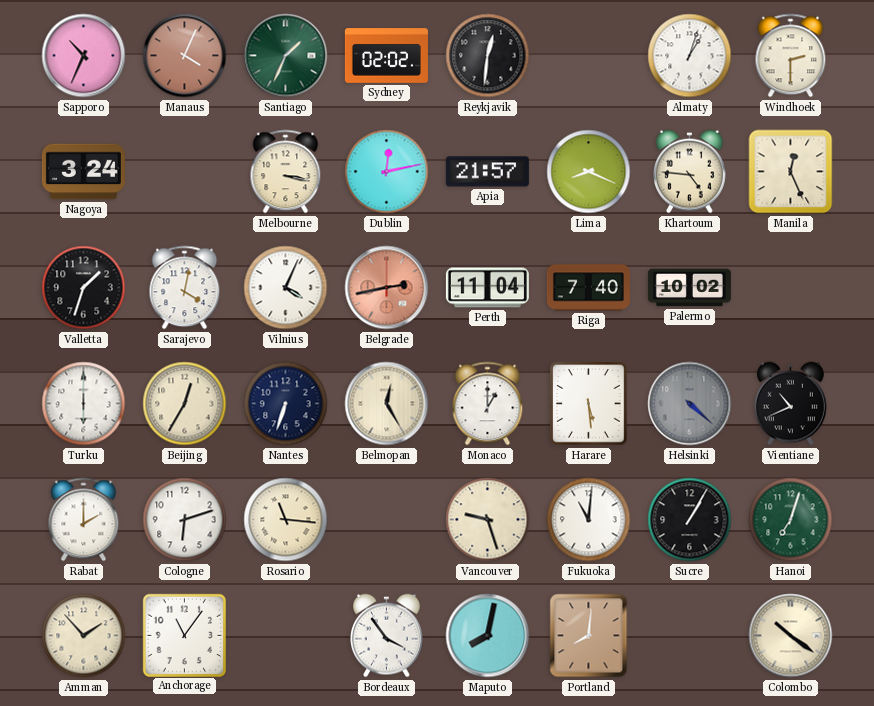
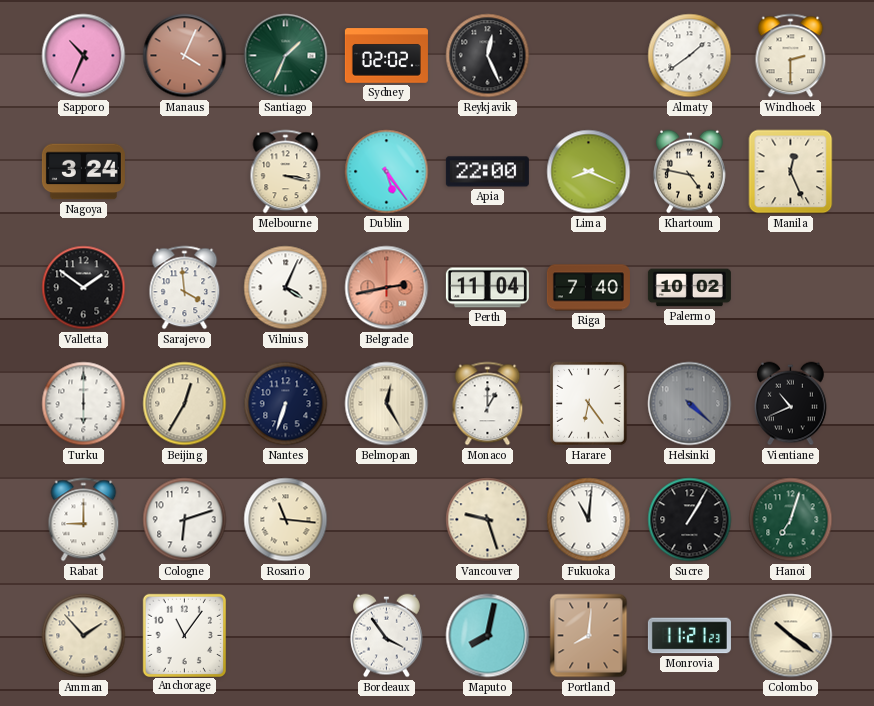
Reykjavik: 12:31 -> 12:26
Almaty: 1:03 -> 1:39
Dublin: 12:13 -> 5:24
Apia: 21:57 -> 22:00
Khartoum: 4:46 -> 4:47
Valletta: 1:33 -> 1:51
Sarajevo: 4:02 -> 3:59
Harare: 5:29 -> 6:24
Rabat: 2:00 -> 9:00
Monrovia: none -> 11:21
